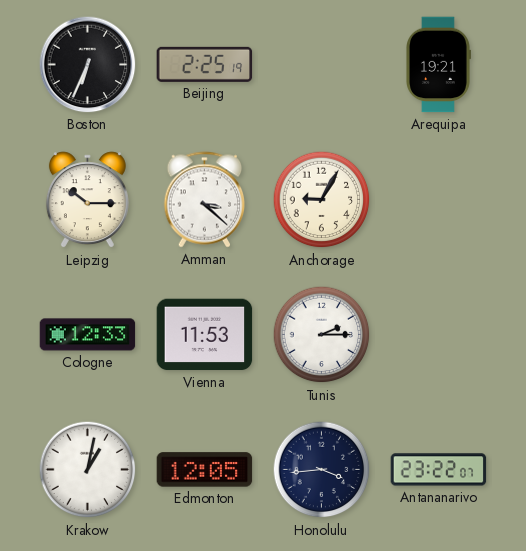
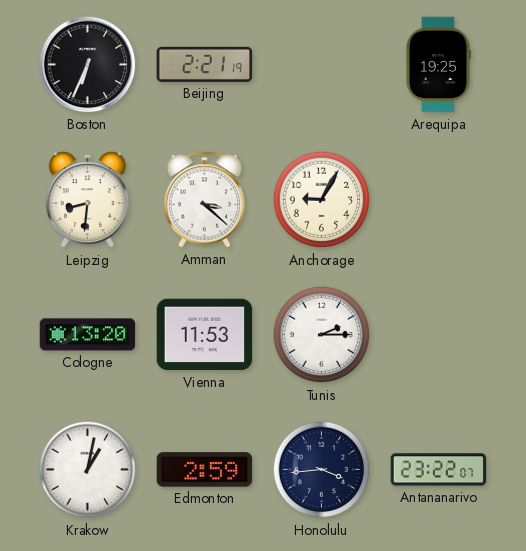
Beijing: 2:25 -> 2:21
Arequipa: 19:21 -> 19:25
Leipzig: 10:15 -> 8:31
Cologne: 12:33 -> 13:20
Edmonton: 12:05 -> 2:59
